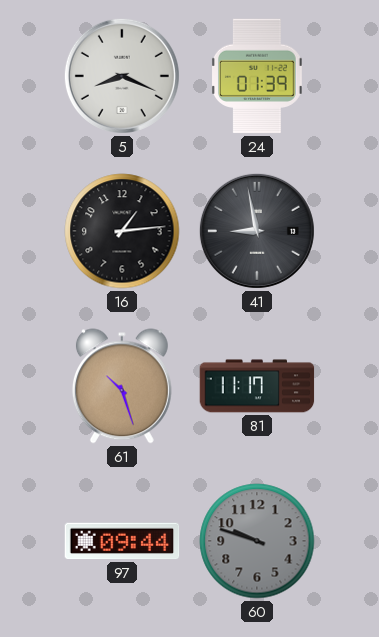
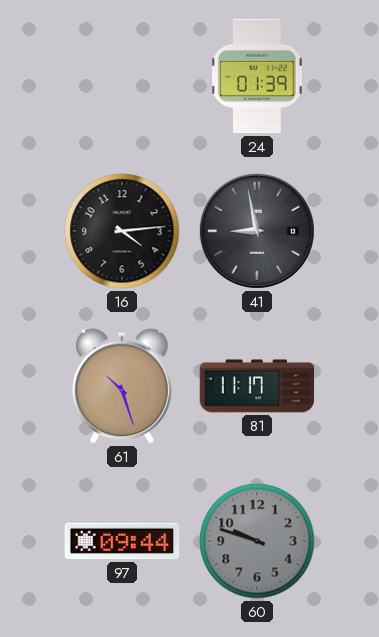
5: 8:19 -> none
16: 1:14 -> 4:14
